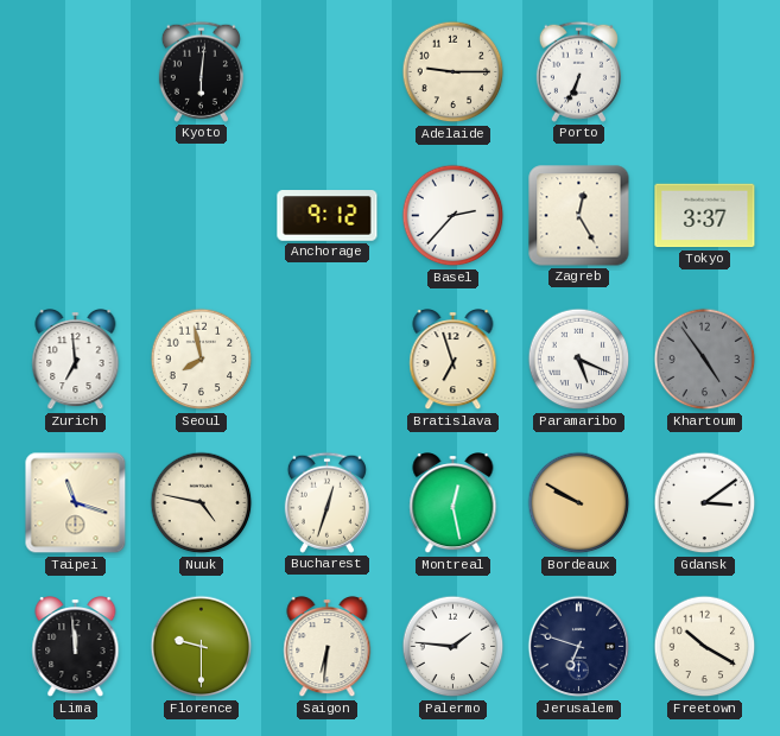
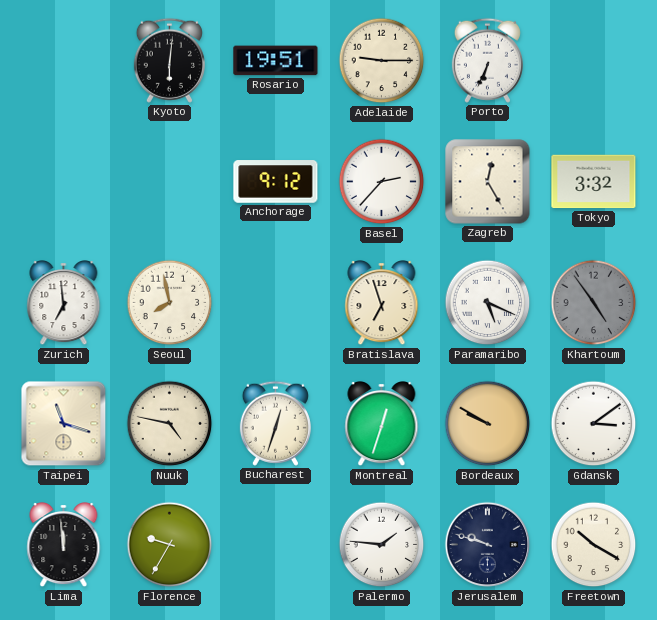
Rosario: none -> 19:51
Tokyo: 3:37 -> 3:32
Montreal: 12:28 -> 12:33
Florence: 9:30 -> 9:35
Saigon: 6:31 -> none
Jerusalem: 6:48 -> 9:48
